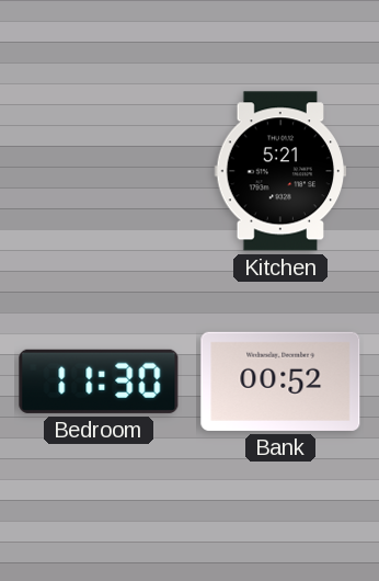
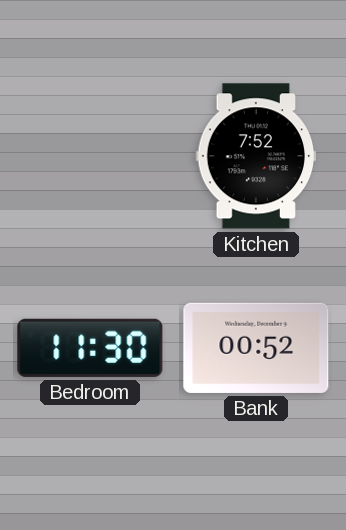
Kitchen: 5:21 -> 7:52
